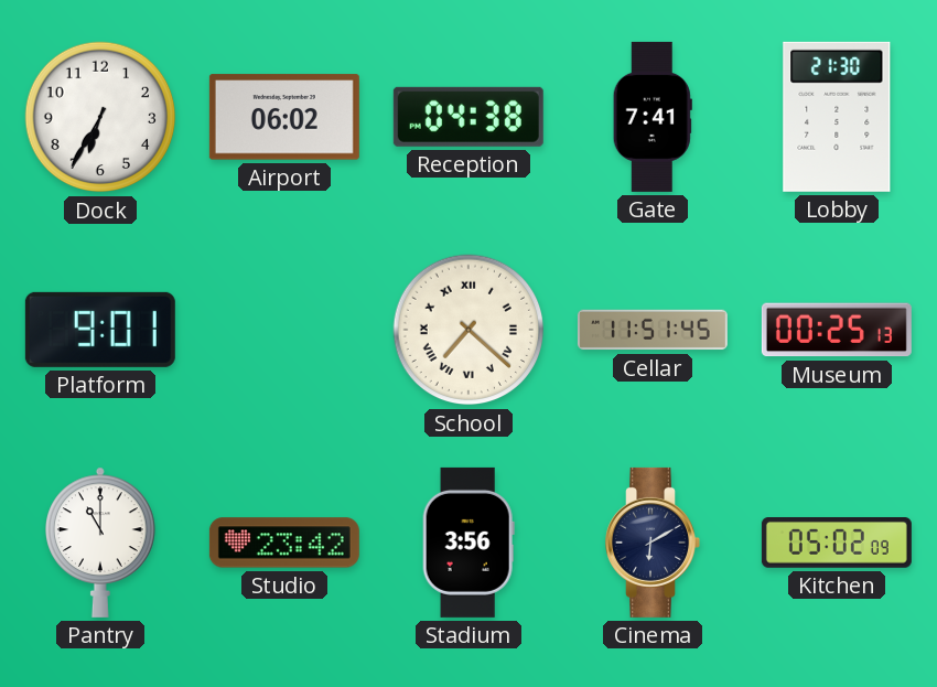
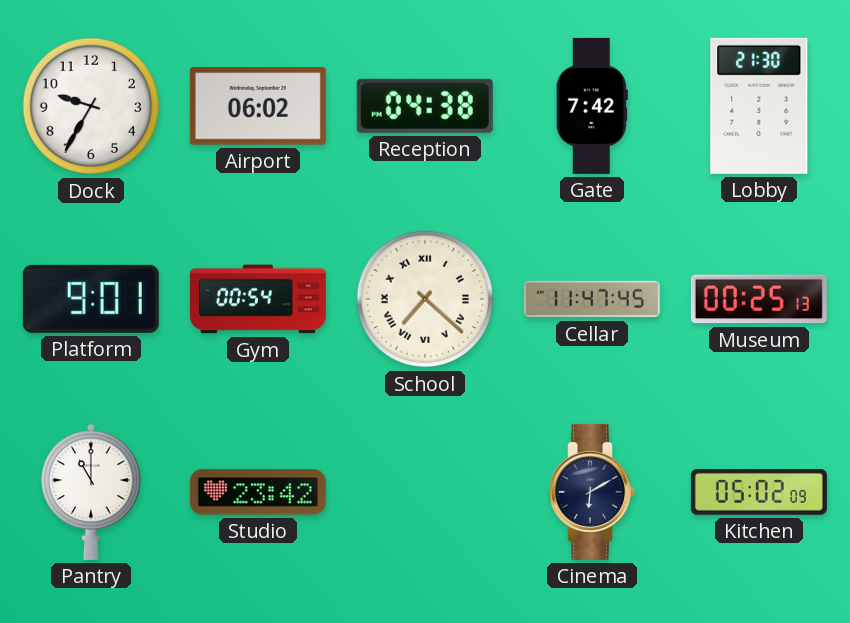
Dock: 6:35 -> 9:35
Gate: 7:41 -> 7:42
Gym: none -> 00:54
Cellar: 11:51 -> 11:47
Stadium: 3:56 -> none
